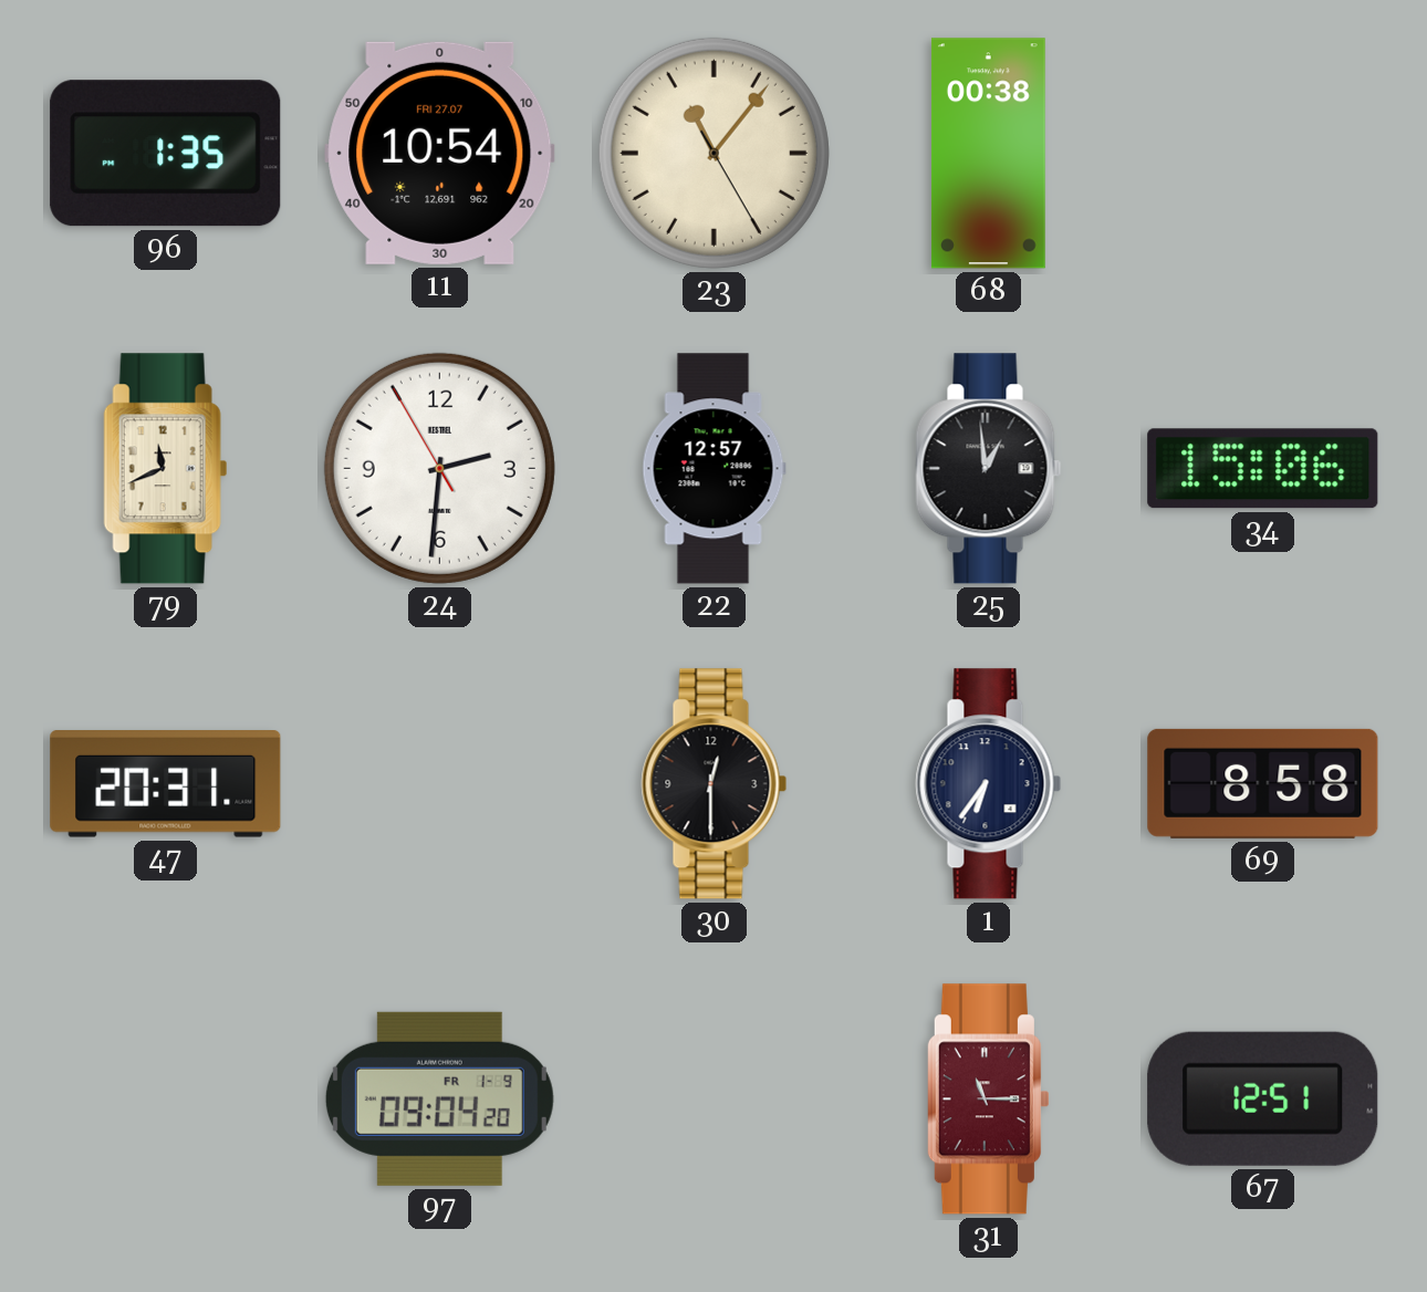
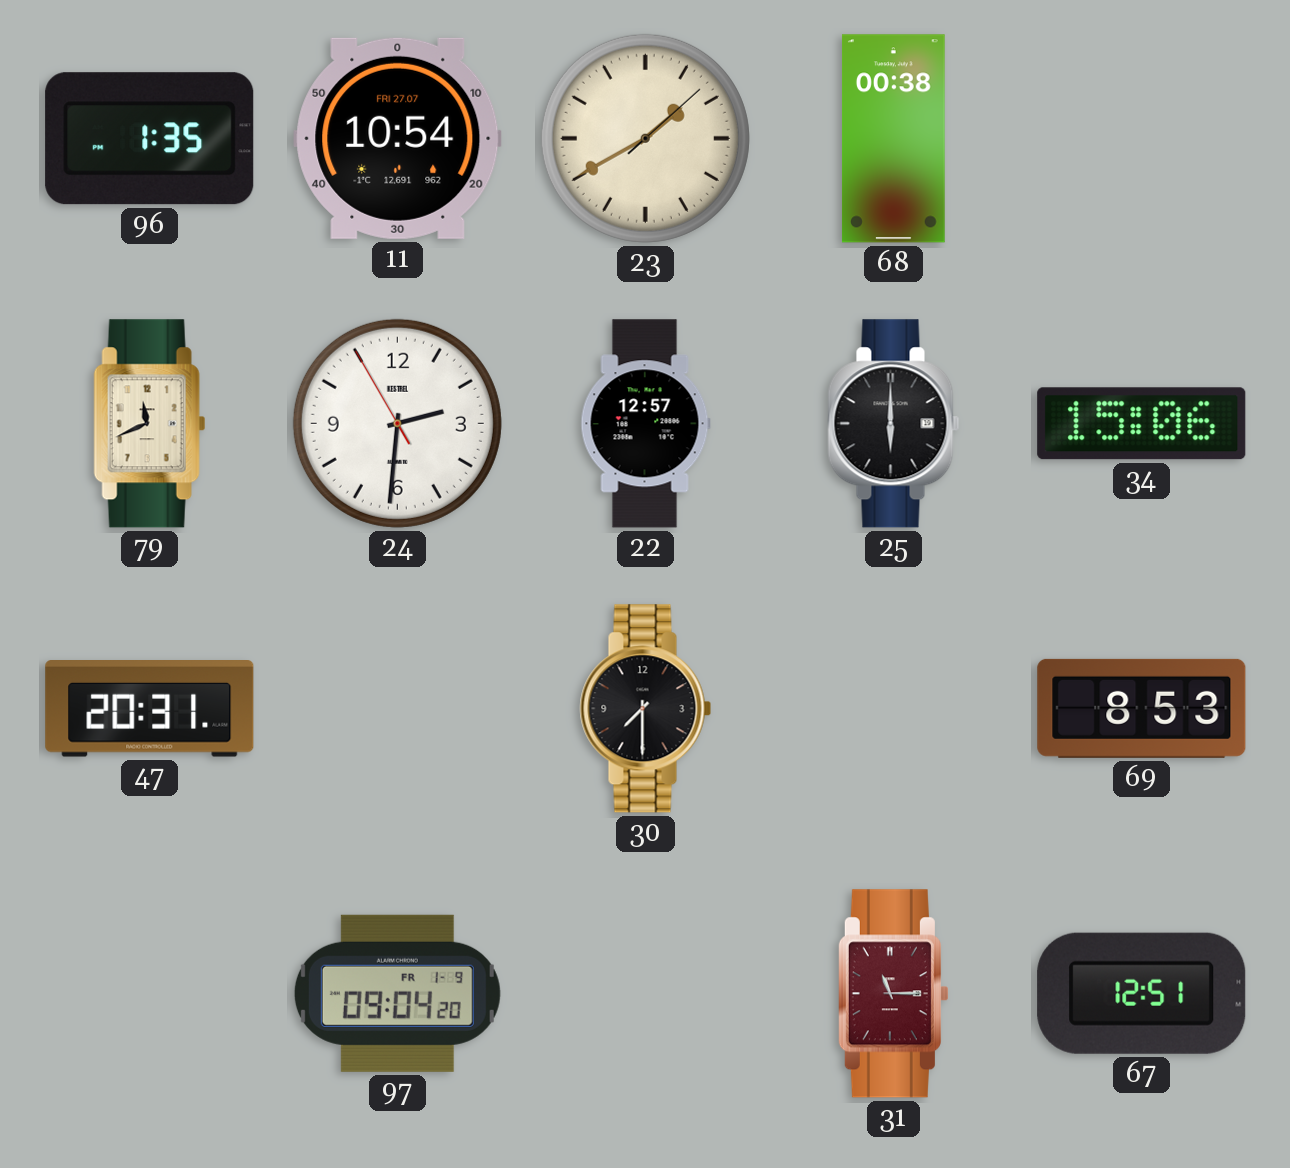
23: 11:06 -> 1:40
25: 12:59 -> 6:00
30: 12:30 -> 7:30
1: 6:36 -> none
69: 8:58 -> 8:53
